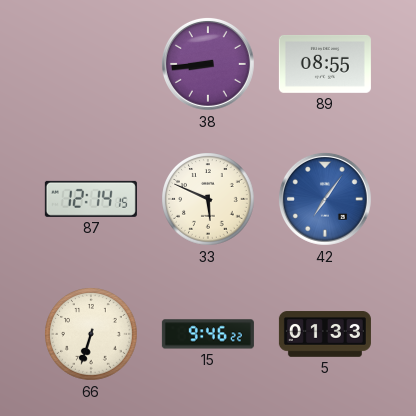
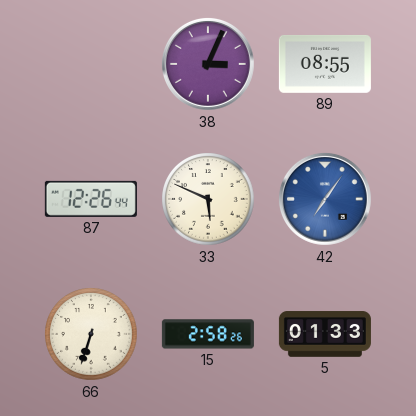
38: 8:44 -> 3:04
87: 12:14 -> 12:26
15: 9:46 -> 2:58
